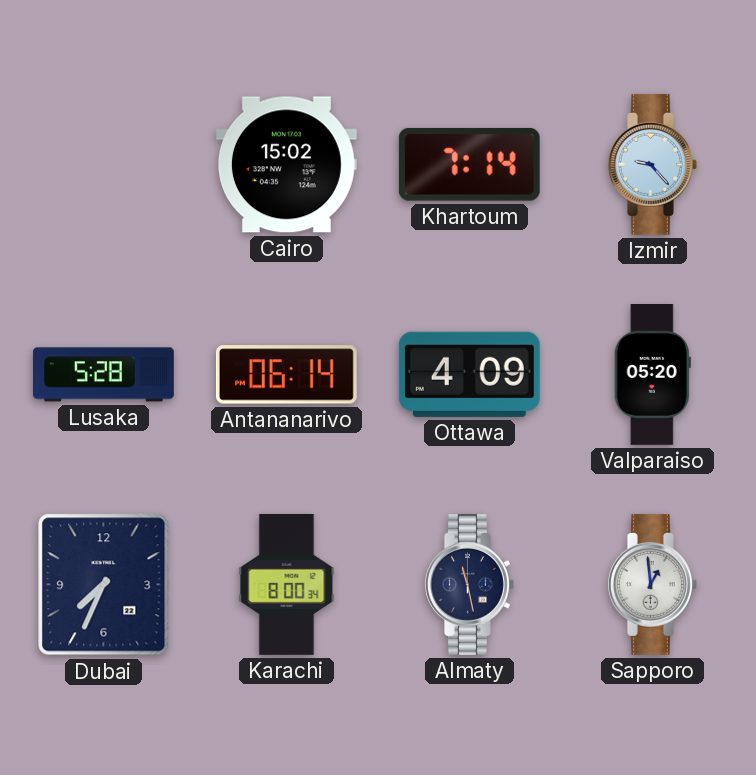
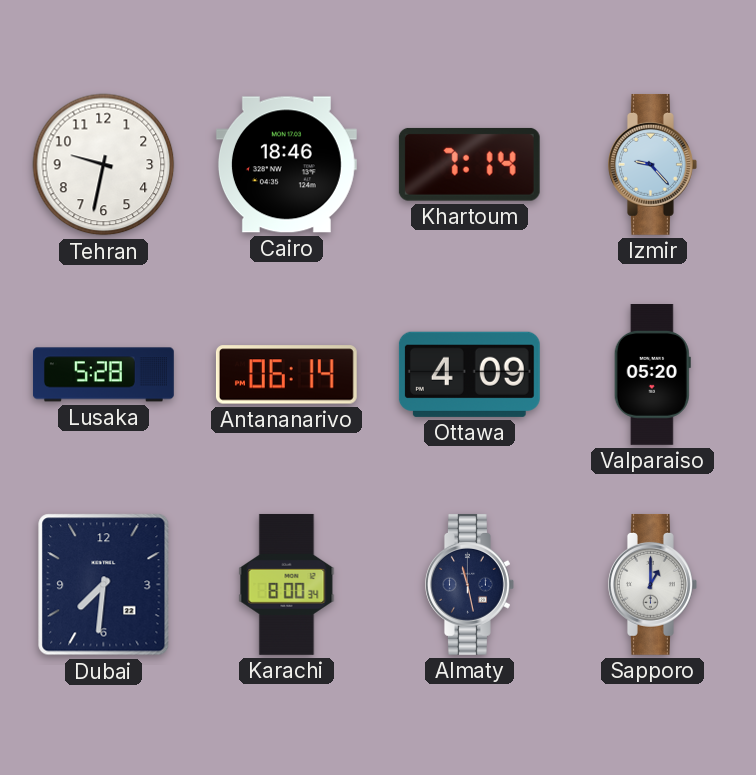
Tehran: none -> 9:32
Cairo: 15:02 -> 18:46
Dubai: 7:34 -> 7:31
Sapporo: 12:59 -> 1:00
